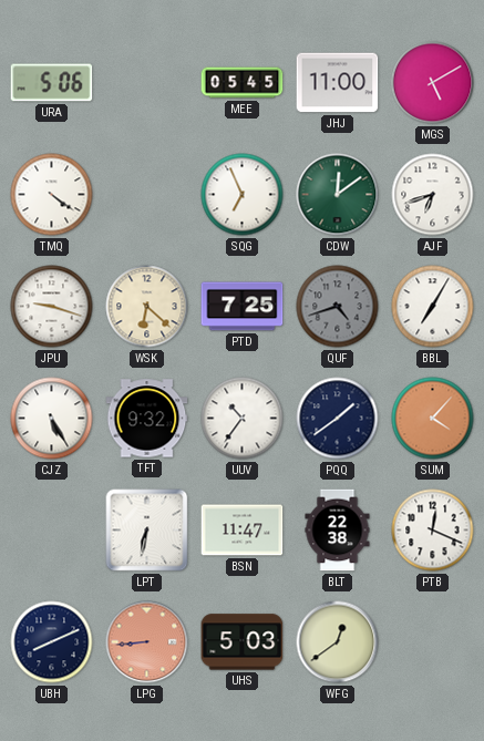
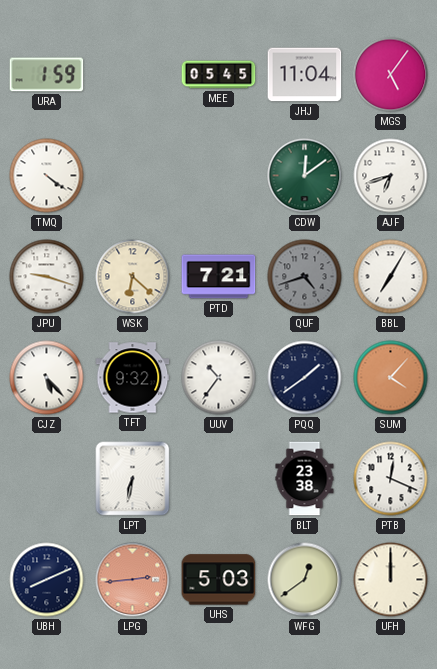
URA: 5:06 -> 1:59
JHJ: 11:00 -> 11:04
MGS: 5:10 -> 5:06
SQG: 6:56 -> none
PTD: 7:25 -> 7:21
CJZ: 5:25 -> 5:23
BSN: 11:47 -> none
BLT: 22:38 -> 23:38
LPG: 8:44 -> 2:44
UFH: none -> 12:00
